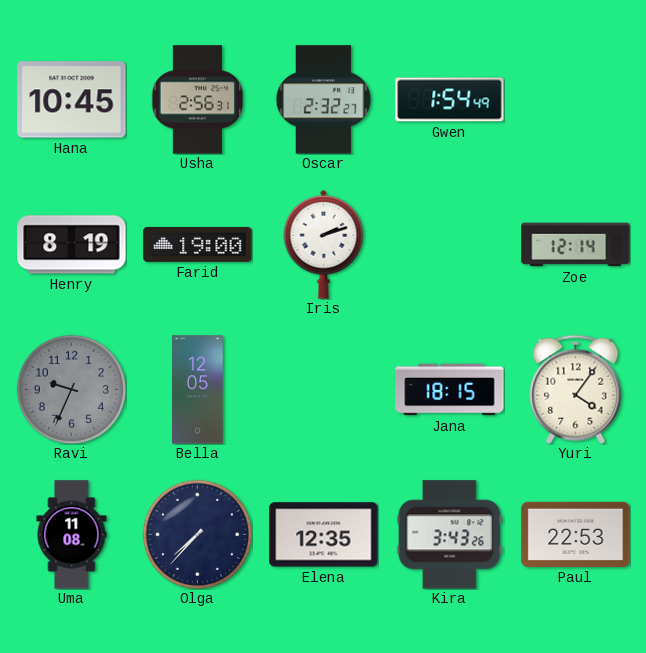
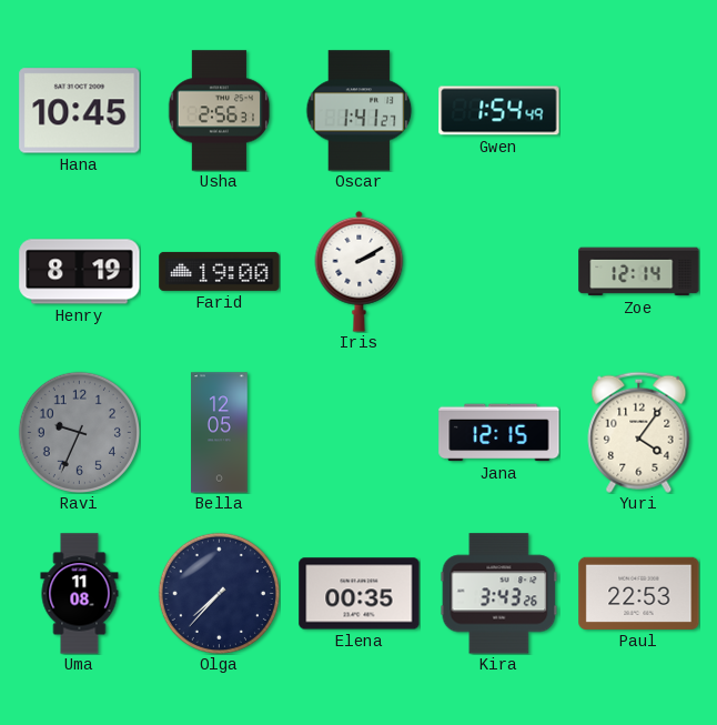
Oscar: 2:32 -> 1:41
Iris: 2:12 -> 2:10
Jana: 18:15 -> 12:15
Elena: 12:35 -> 00:35
